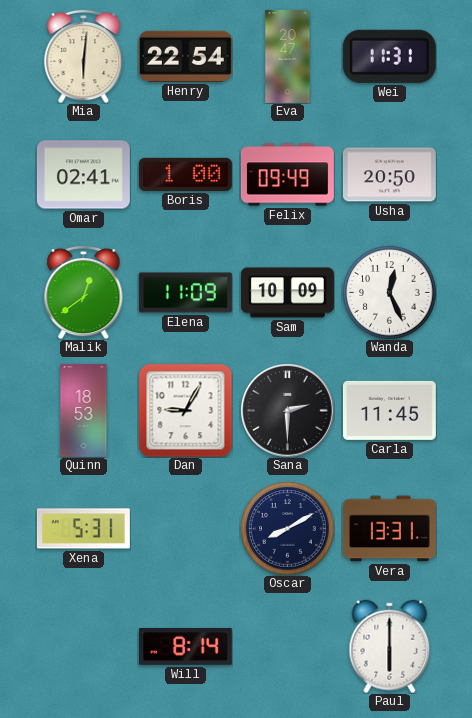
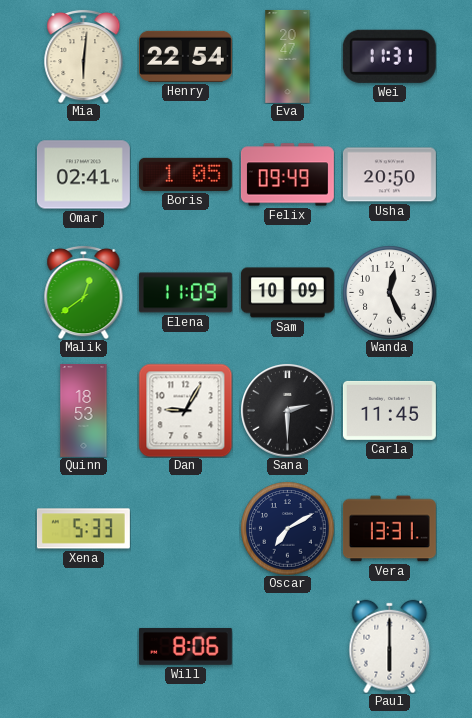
Boris: 1:00 -> 1:05
Xena: 5:31 -> 5:33
Oscar: 8:10 -> 7:10
Will: 8:14 -> 8:06
